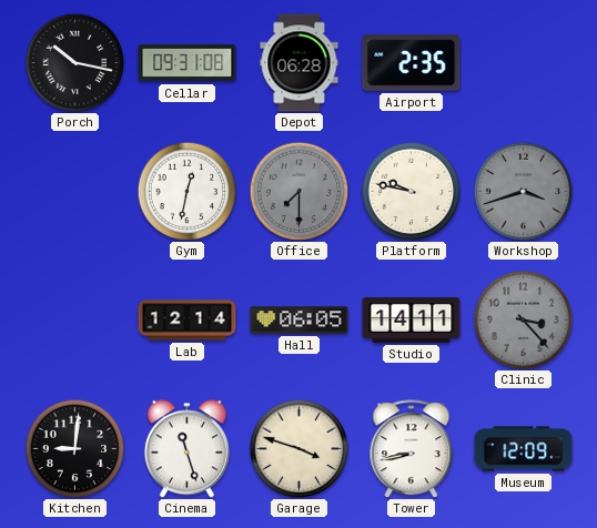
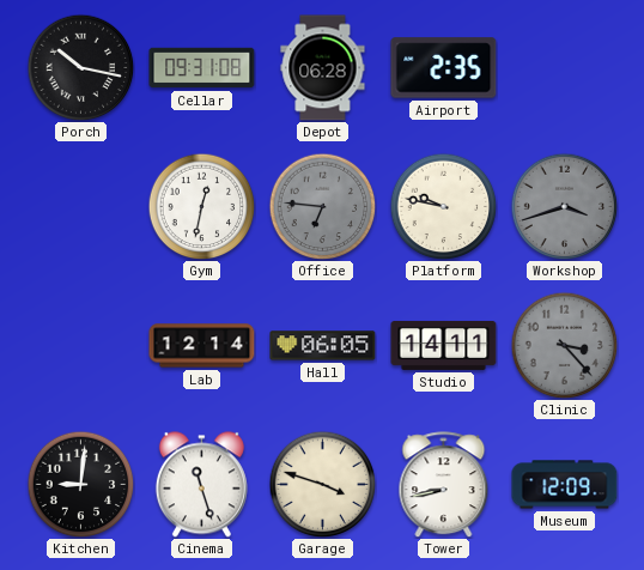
Office: 7:30 -> 6:46
